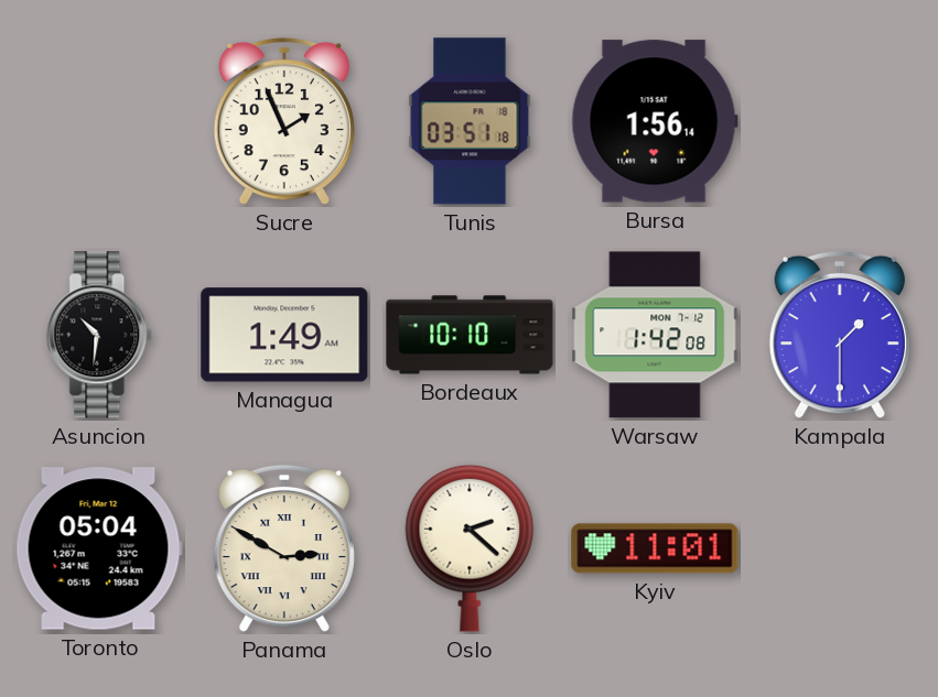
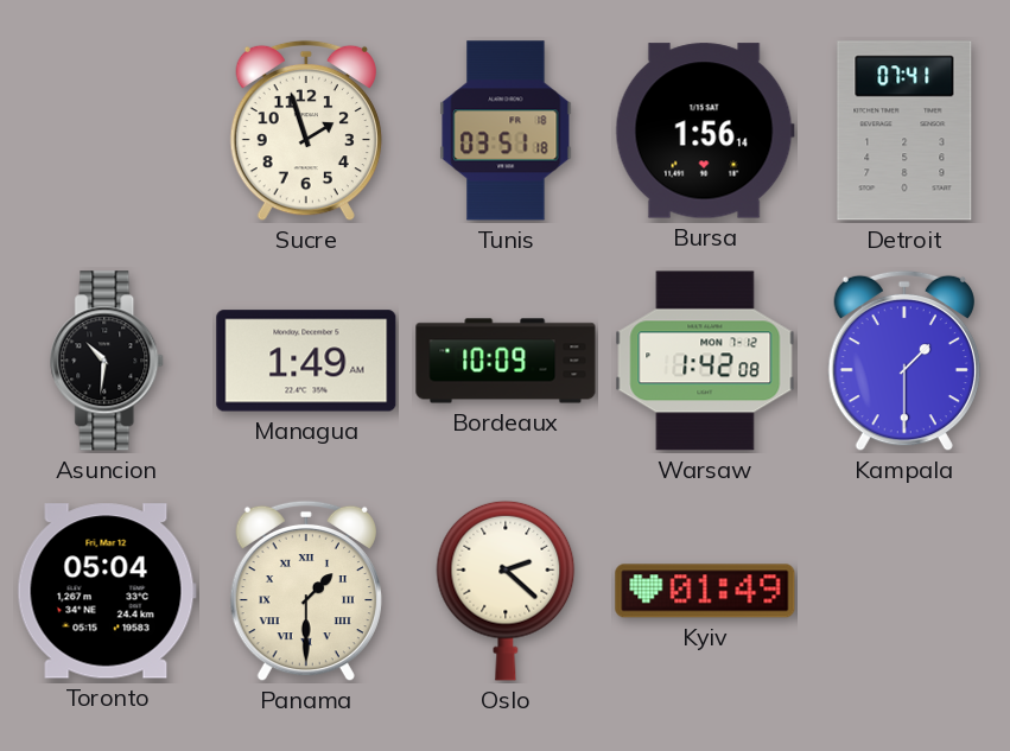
Sucre: 1:56 -> 1:57
Detroit: none -> 07:41
Bordeaux: 10:10 -> 10:09
Panama: 2:50 -> 1:30
Kyiv: 11:01 -> 01:49
